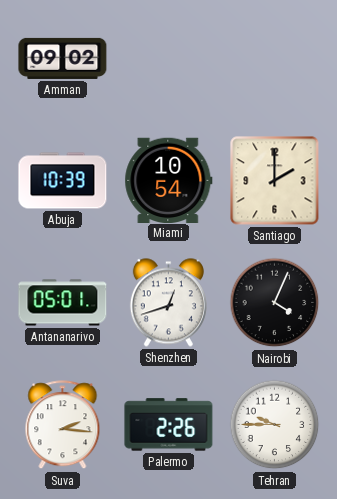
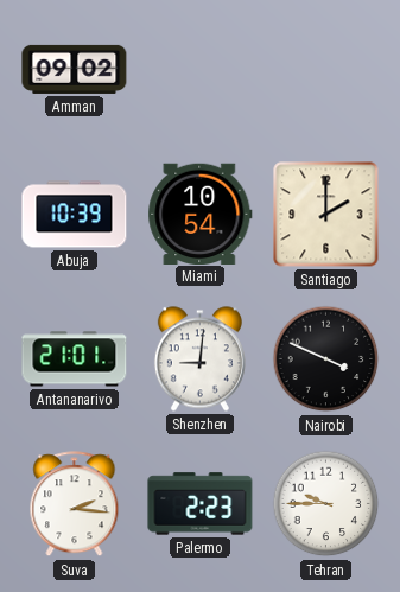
Antananarivo: 05:01 -> 21:01
Shenzhen: 12:42 -> 9:01
Nairobi: 4:04 -> 3:49
Palermo: 2:26 -> 2:23
